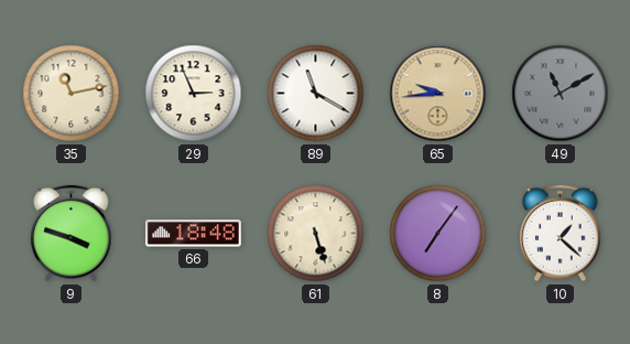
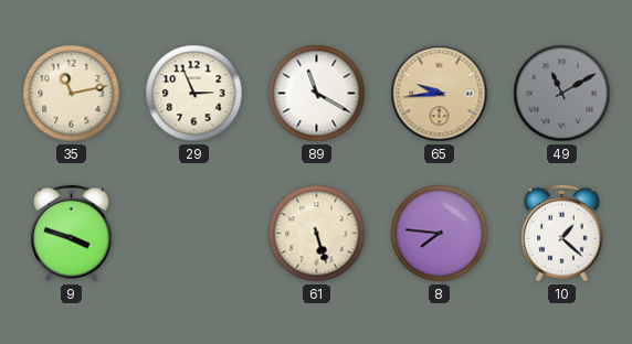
66: 18:48 -> none
8: 7:06 -> 7:46
